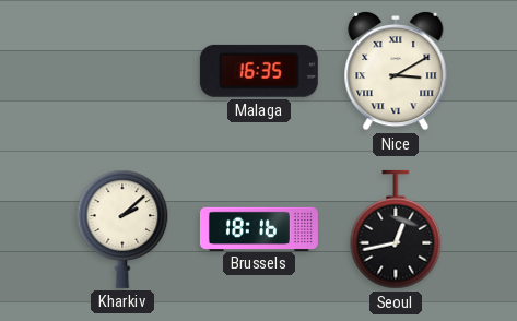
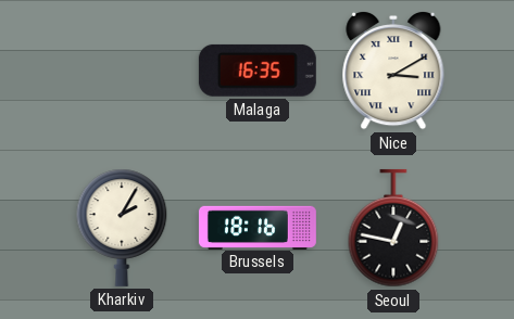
Kharkiv: 2:08 -> 2:05
Seoul: 12:43 -> 12:47
